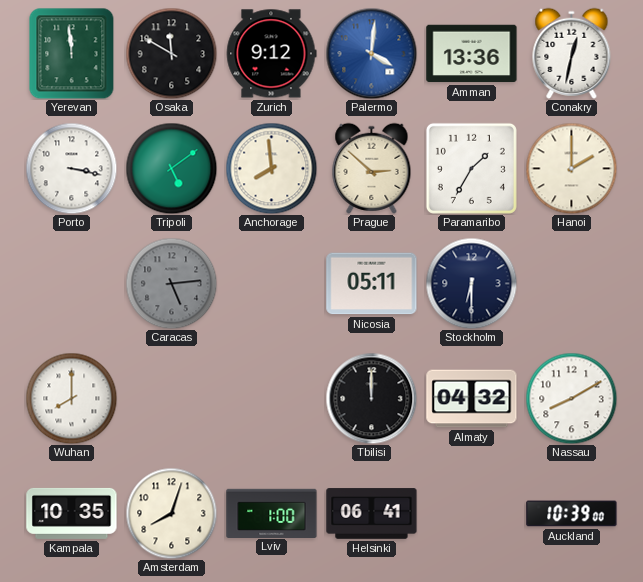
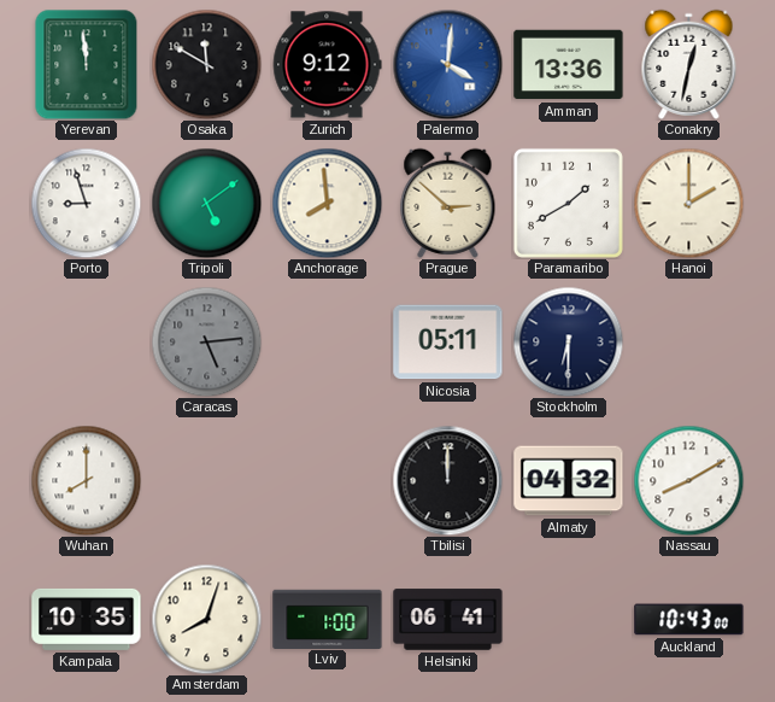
Porto: 3:17 -> 8:57
Paramaribo: 1:35 -> 1:40
Auckland: 10:39 -> 10:43
